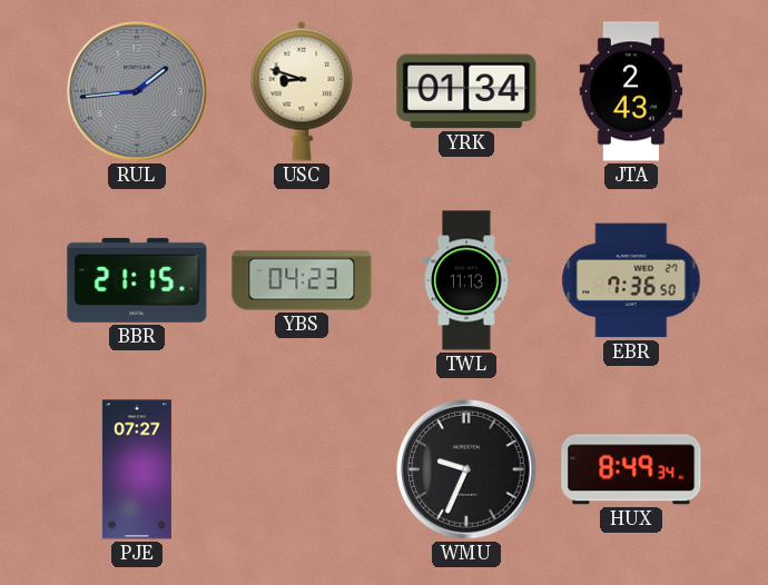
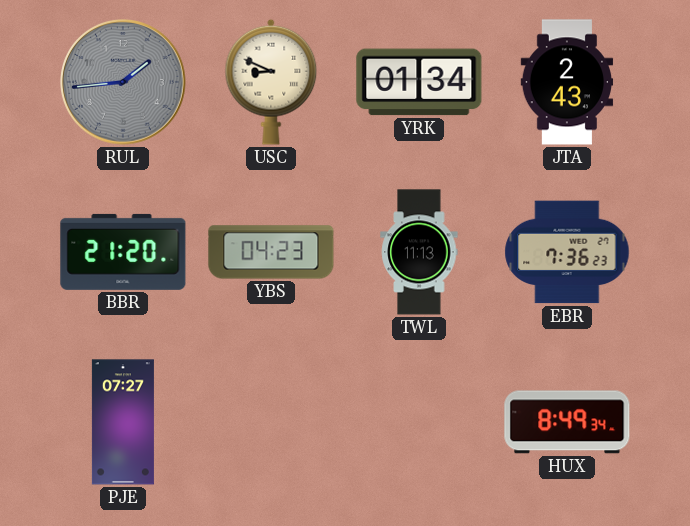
USC: 8:48 -> 8:49
BBR: 21:15 -> 21:20
EBR: 7:36:50 -> 7:36:23
WMU: 9:34 -> none
